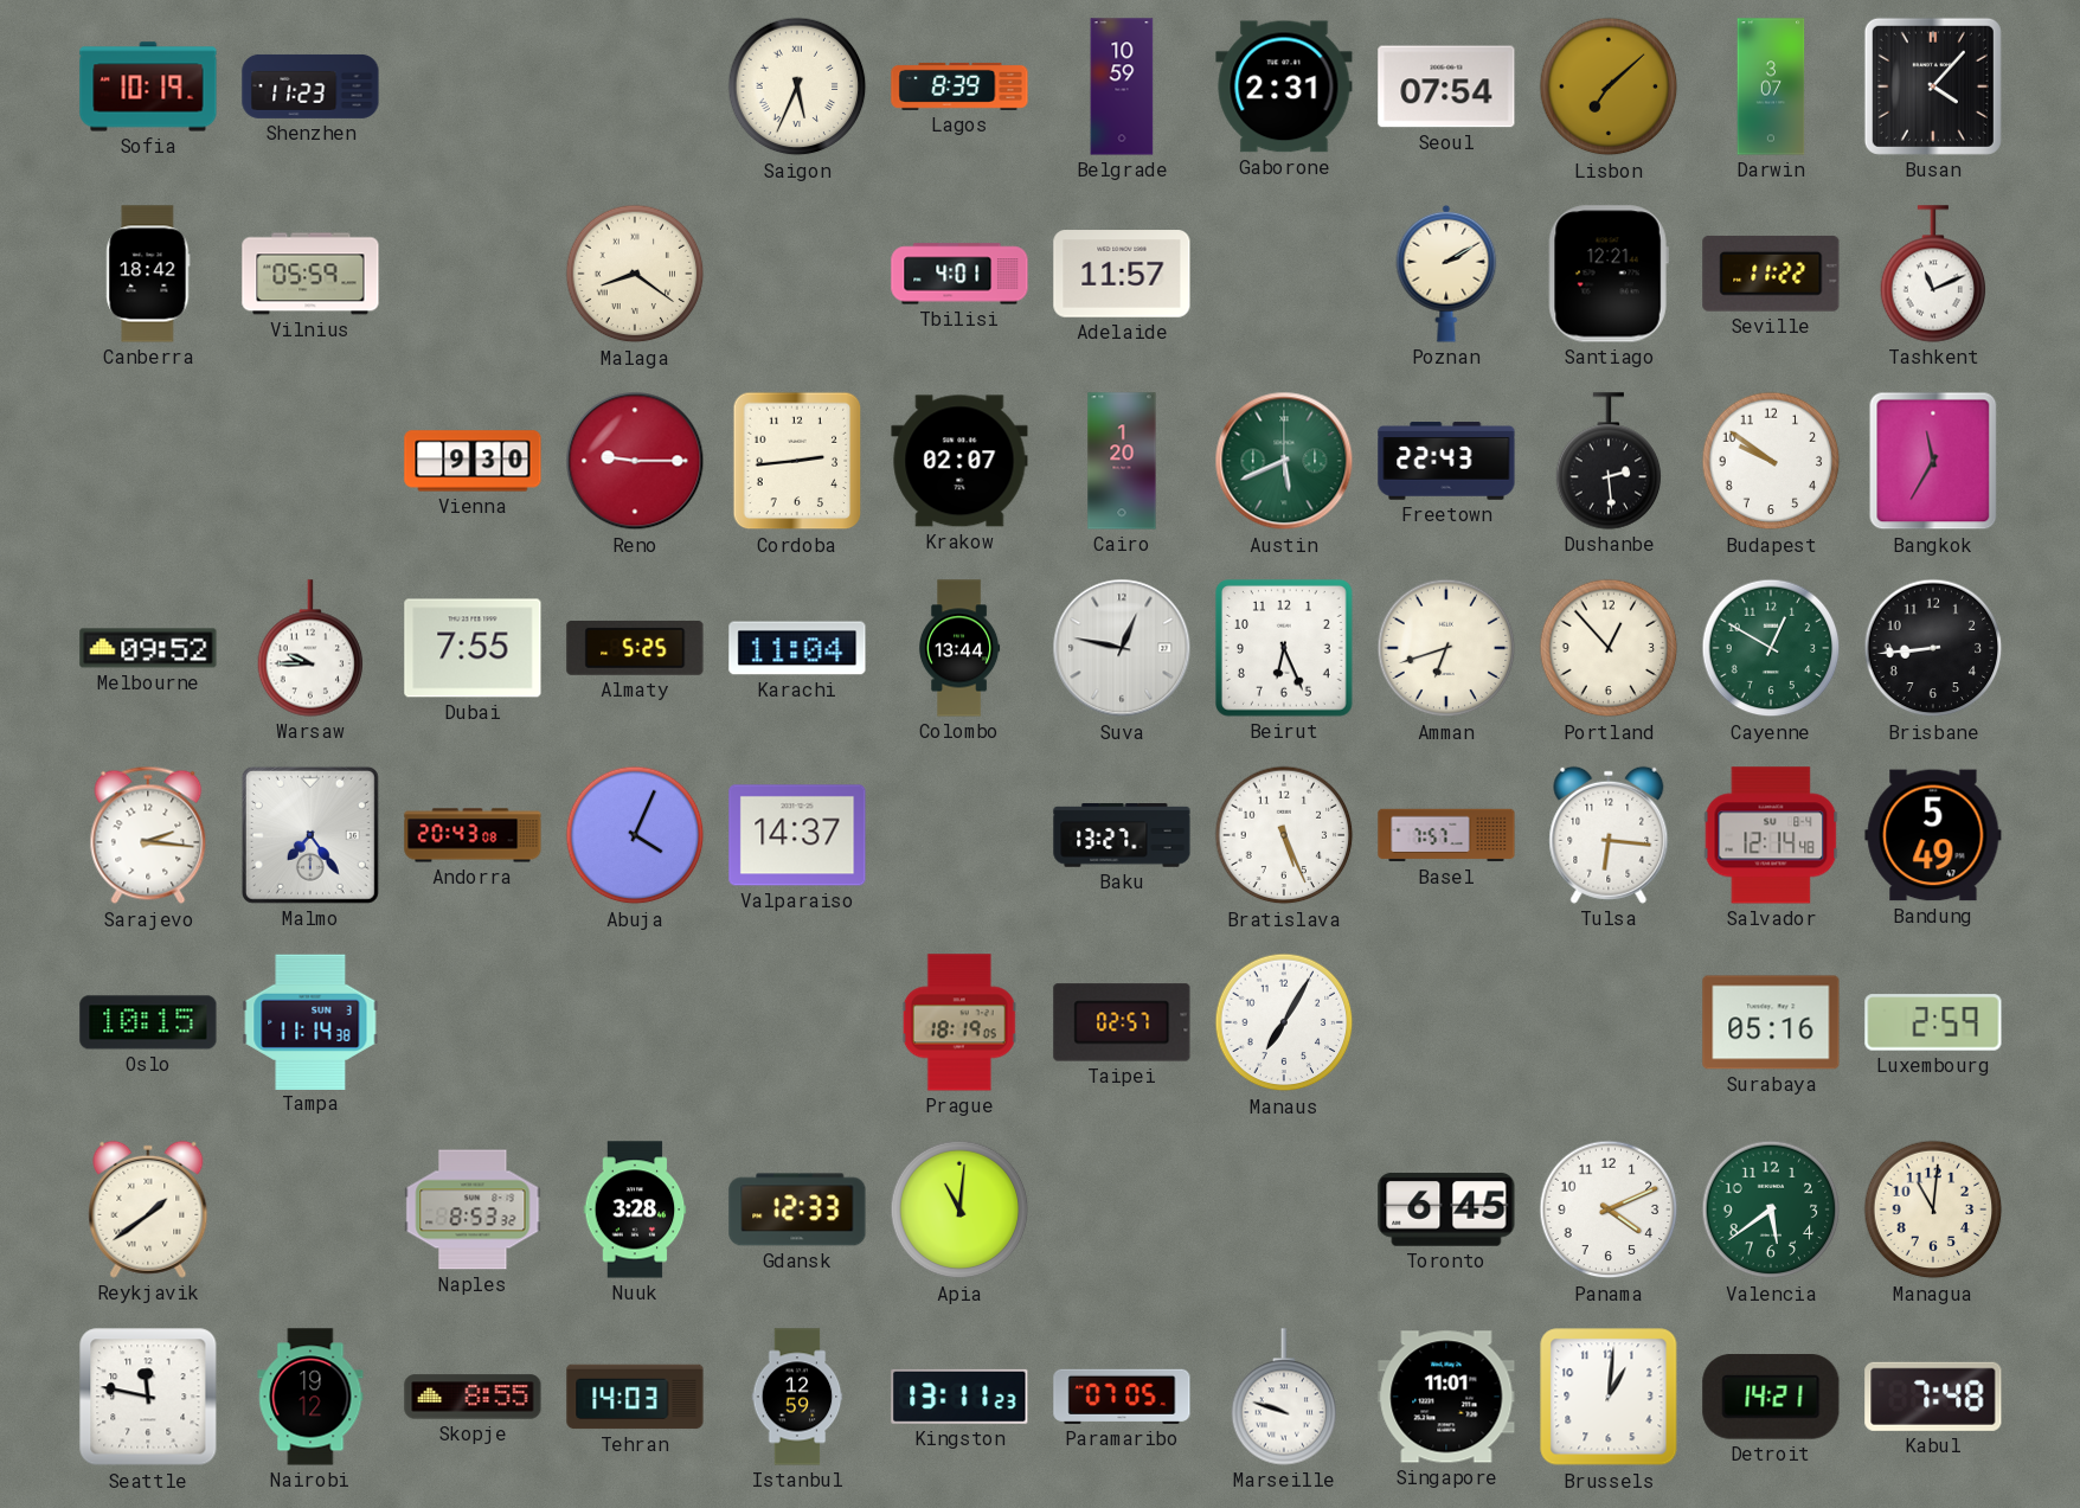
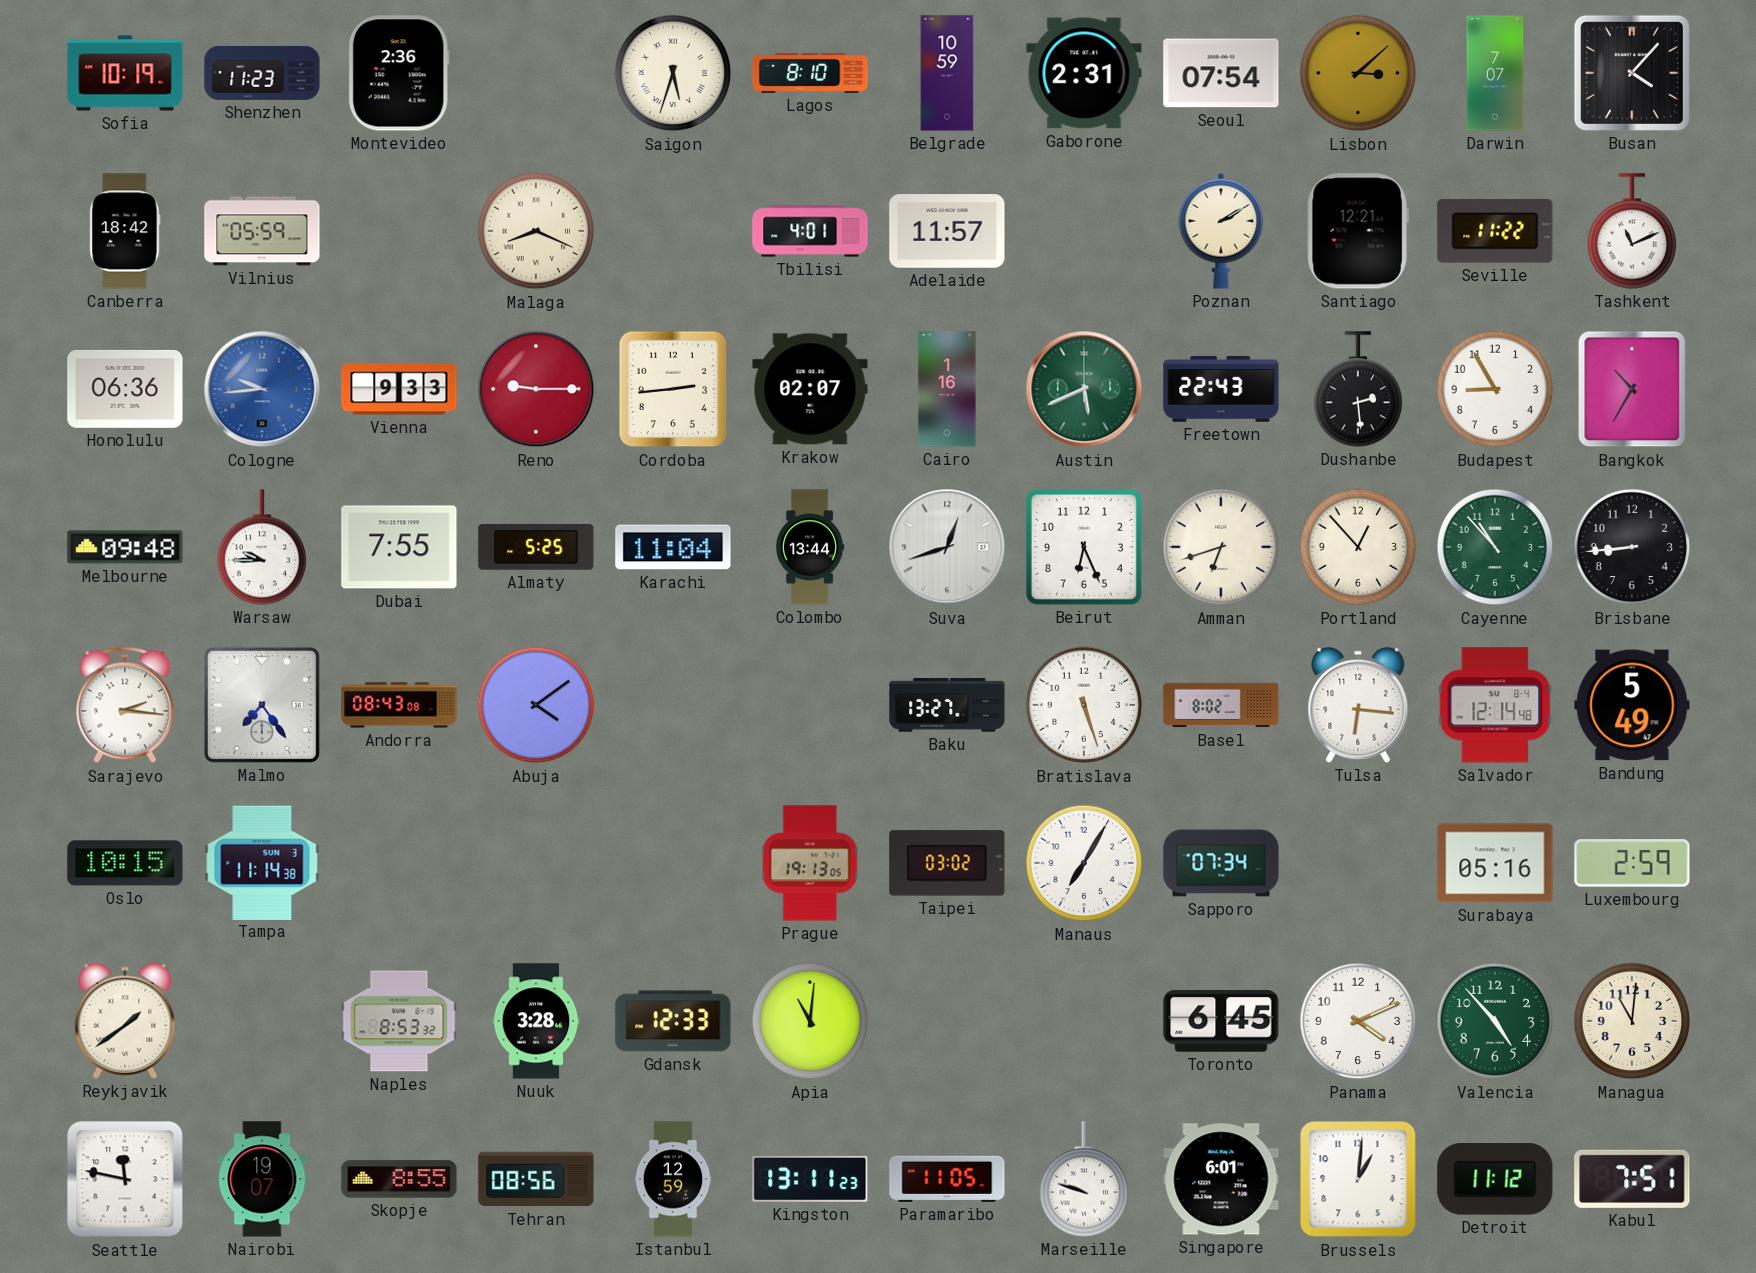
Montevideo: none -> 2:36
Saigon: 5:34 -> 5:33
Lagos: 8:39 -> 8:10
Lisbon: 7:08 -> 3:08
Darwin: 3:07 -> 7:07
Malaga: 8:21 -> 8:19
Honolulu: none -> 06:36
Cologne: none -> 9:44
Vienna: 9:30 -> 9:33
Cairo: 1:20 -> 1:16
Budapest: 9:51 -> 8:55
Bangkok: 11:35 -> 10:35
Melbourne: 09:52 -> 09:48
Suva: 12:47 -> 12:42
Cayenne: 12:50 -> 10:53
Andorra: 20:43 -> 08:43
Abuja: 4:04 -> 4:09
Valparaiso: 14:37 -> none
Bratislava: 5:26 -> 5:27
Basel: 7:57 -> 8:02
Prague: 18:19 -> 19:13
Taipei: 02:57 -> 03:02
Sapporo: none -> 07:34
Valencia: 5:39 -> 4:53
Nairobi: 19:12 -> 19:07
Tehran: 14:03 -> 08:56
Paramaribo: 07:05 -> 11:05
Singapore: 11:01 -> 6:01
Detroit: 14:21 -> 11:12
Kabul: 7:48 -> 7:51
